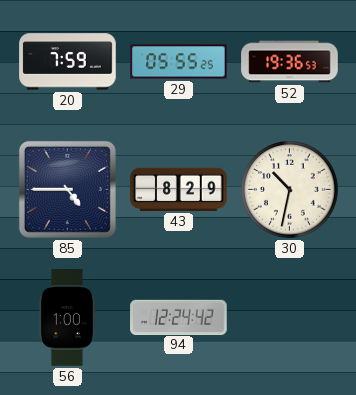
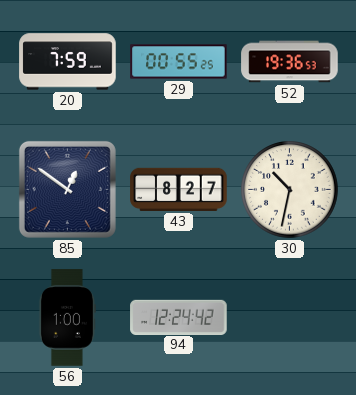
29: 05:55 -> 00:55
85: 4:45 -> 12:51
43: 8:29 -> 8:27
